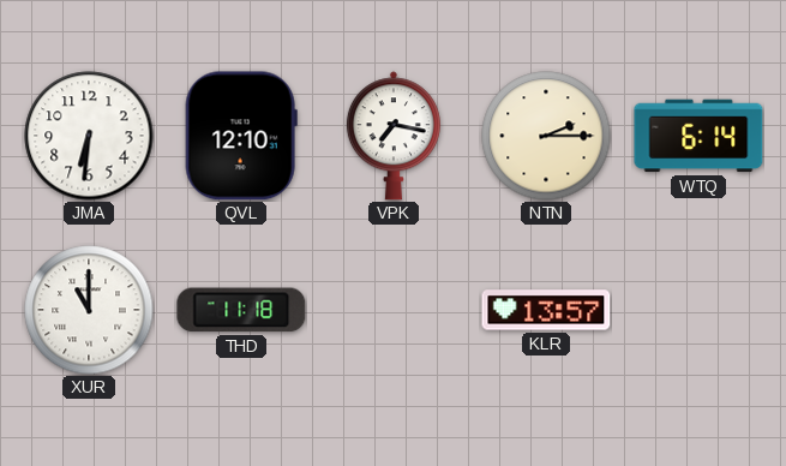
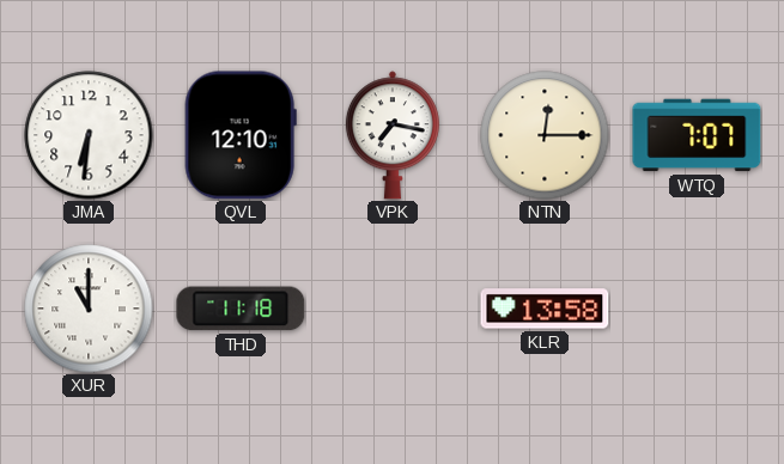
NTN: 2:15 -> 12:15
WTQ: 6:14 -> 7:07
KLR: 13:57 -> 13:58
